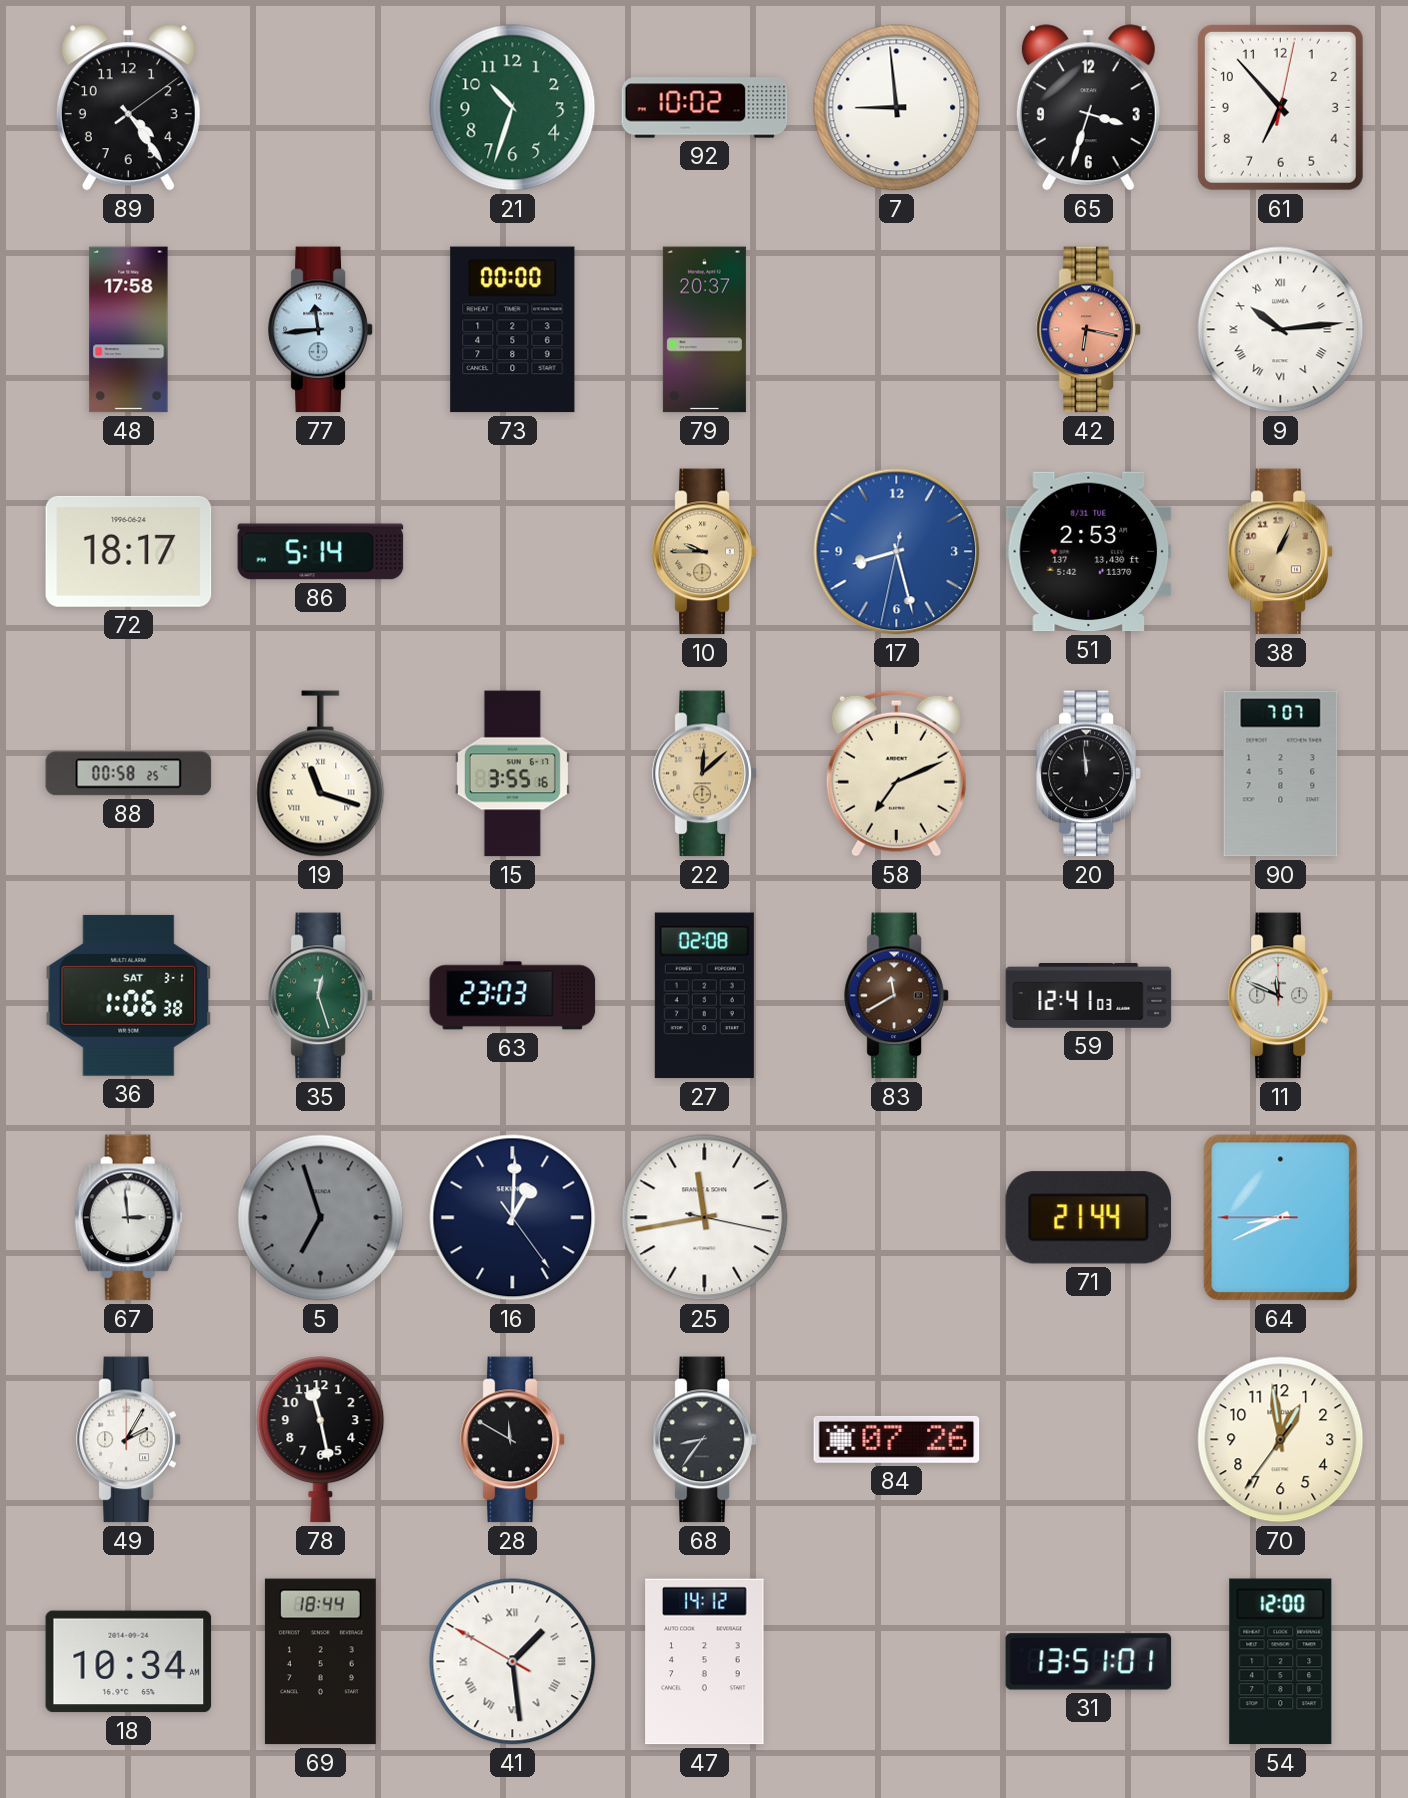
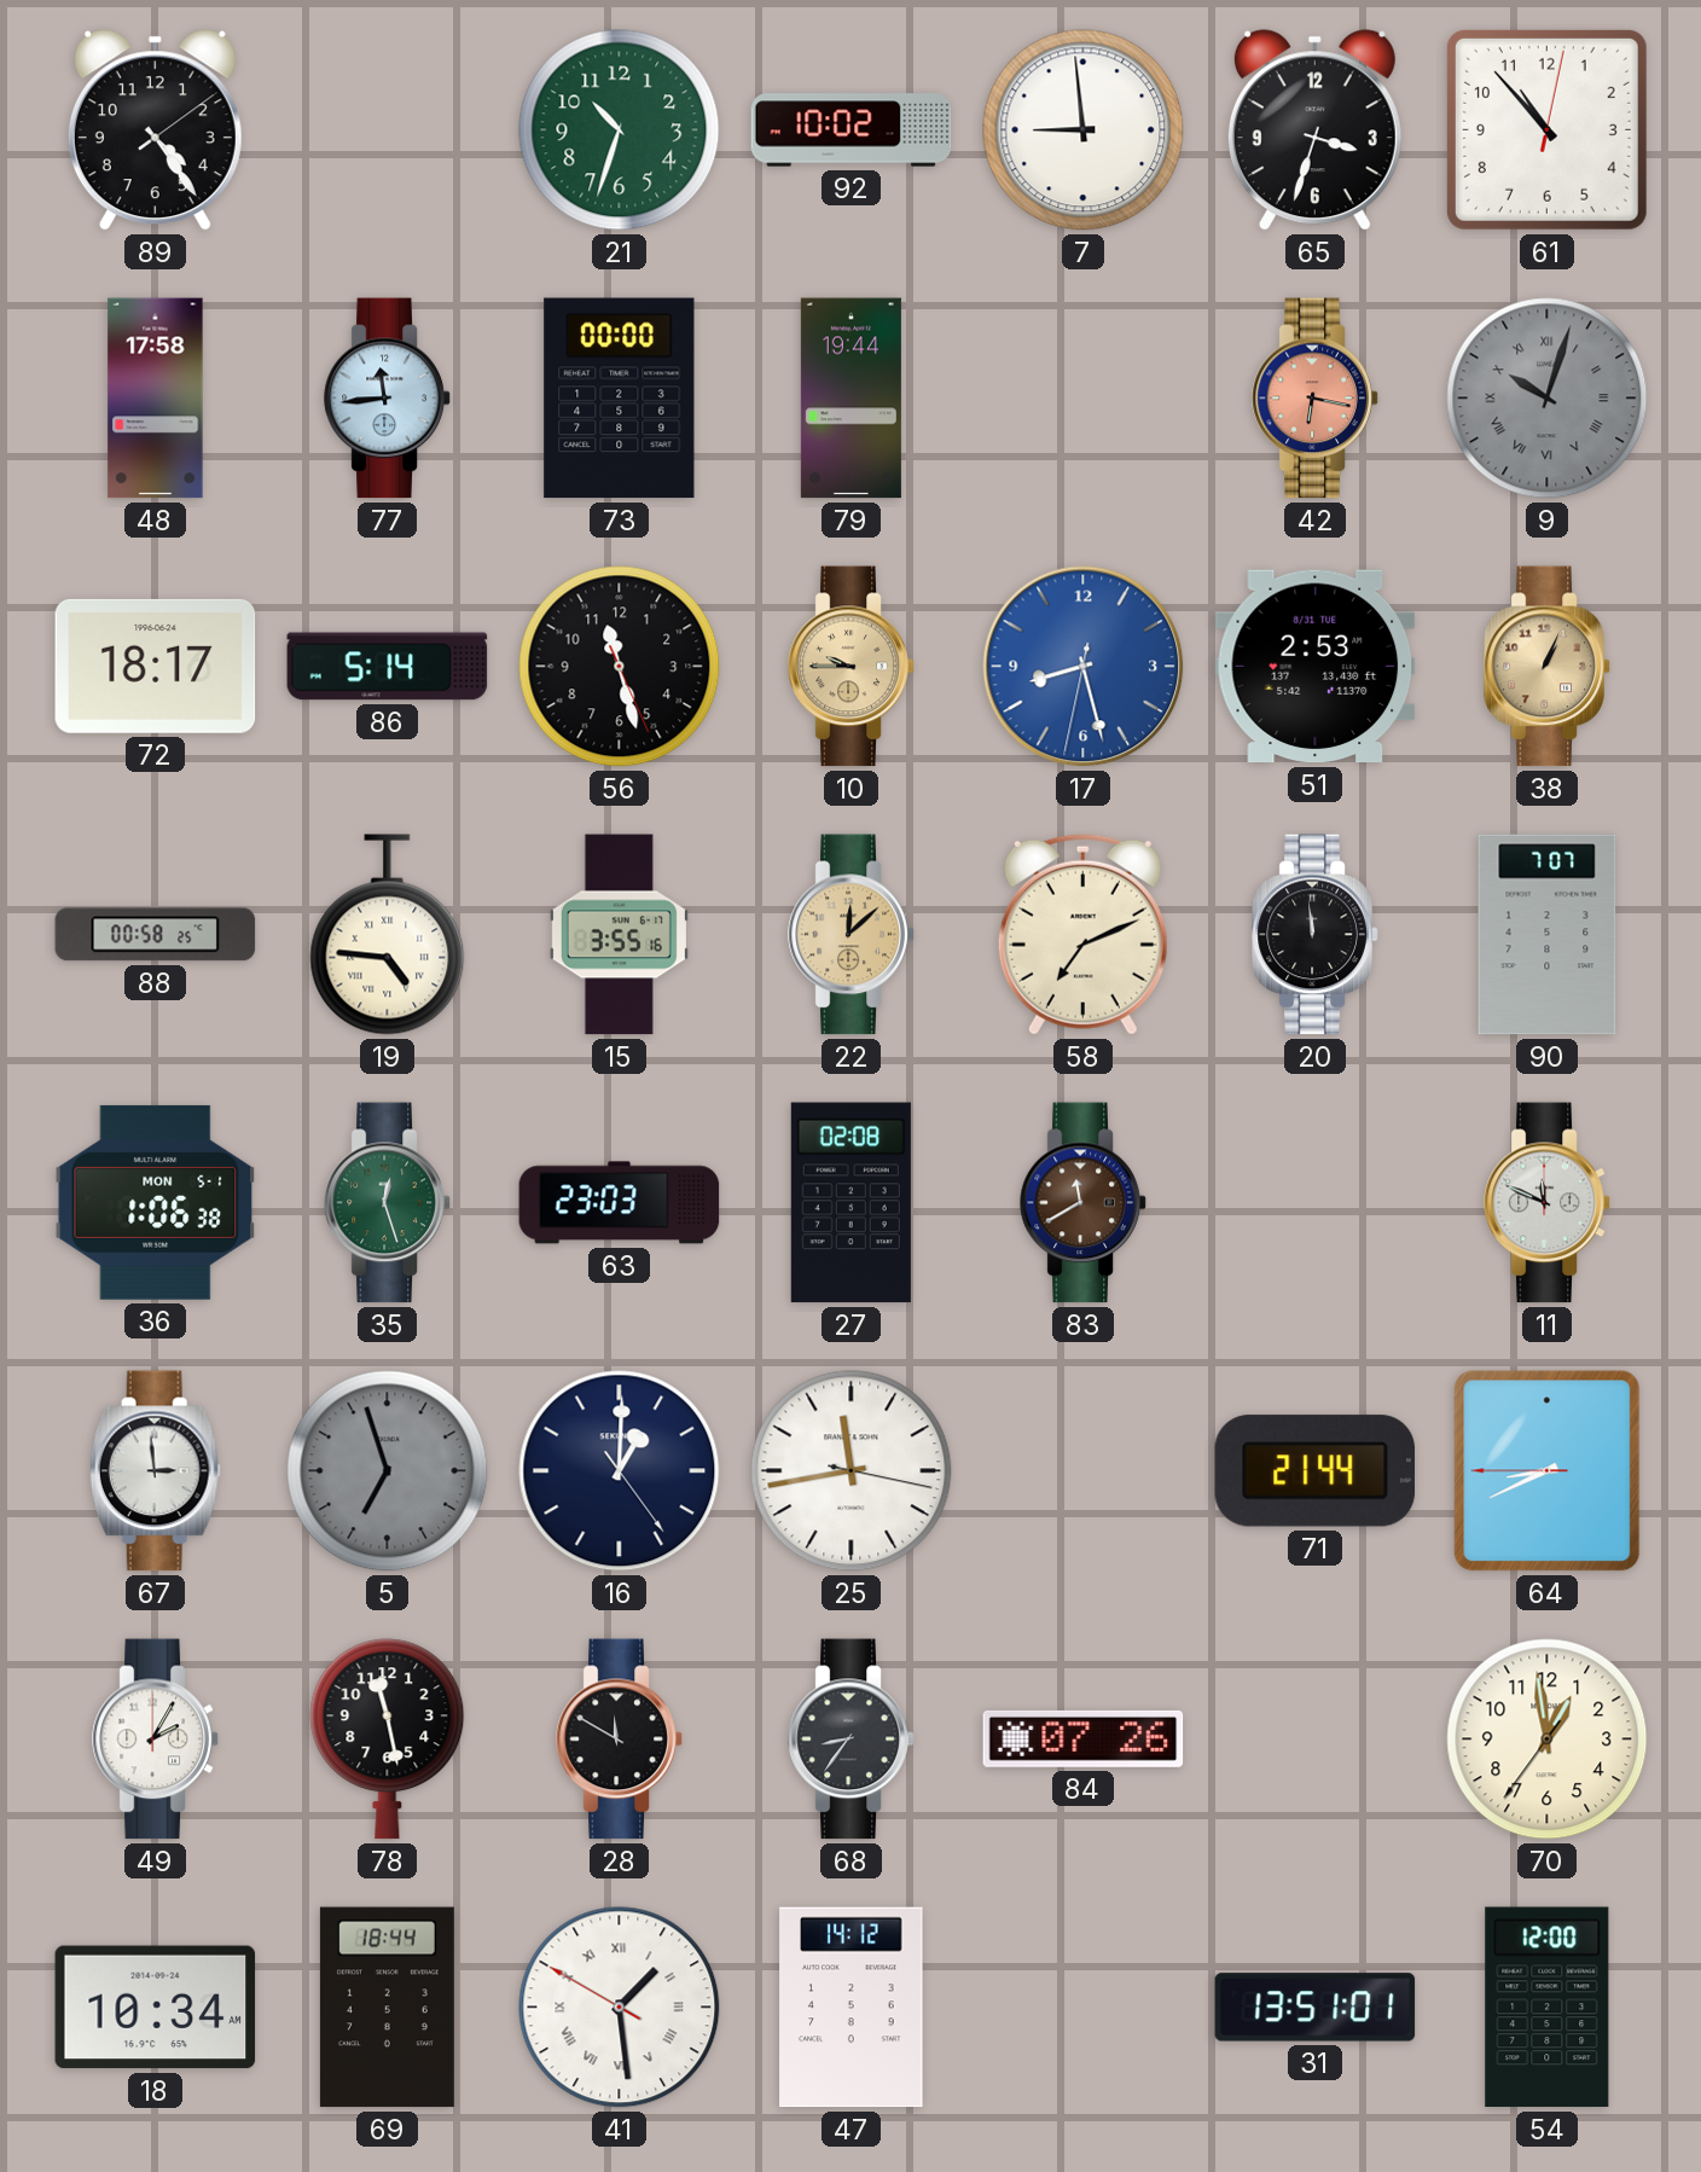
61: 6:53 -> 10:53
79: 20:37 -> 19:44
9: 10:14 -> 10:03
9 dial: white -> grey
56: none -> 11:27
19: 11:18 -> 4:46
36 date: SAT 3-1 -> MON 5-1
59: 12:41 -> none
